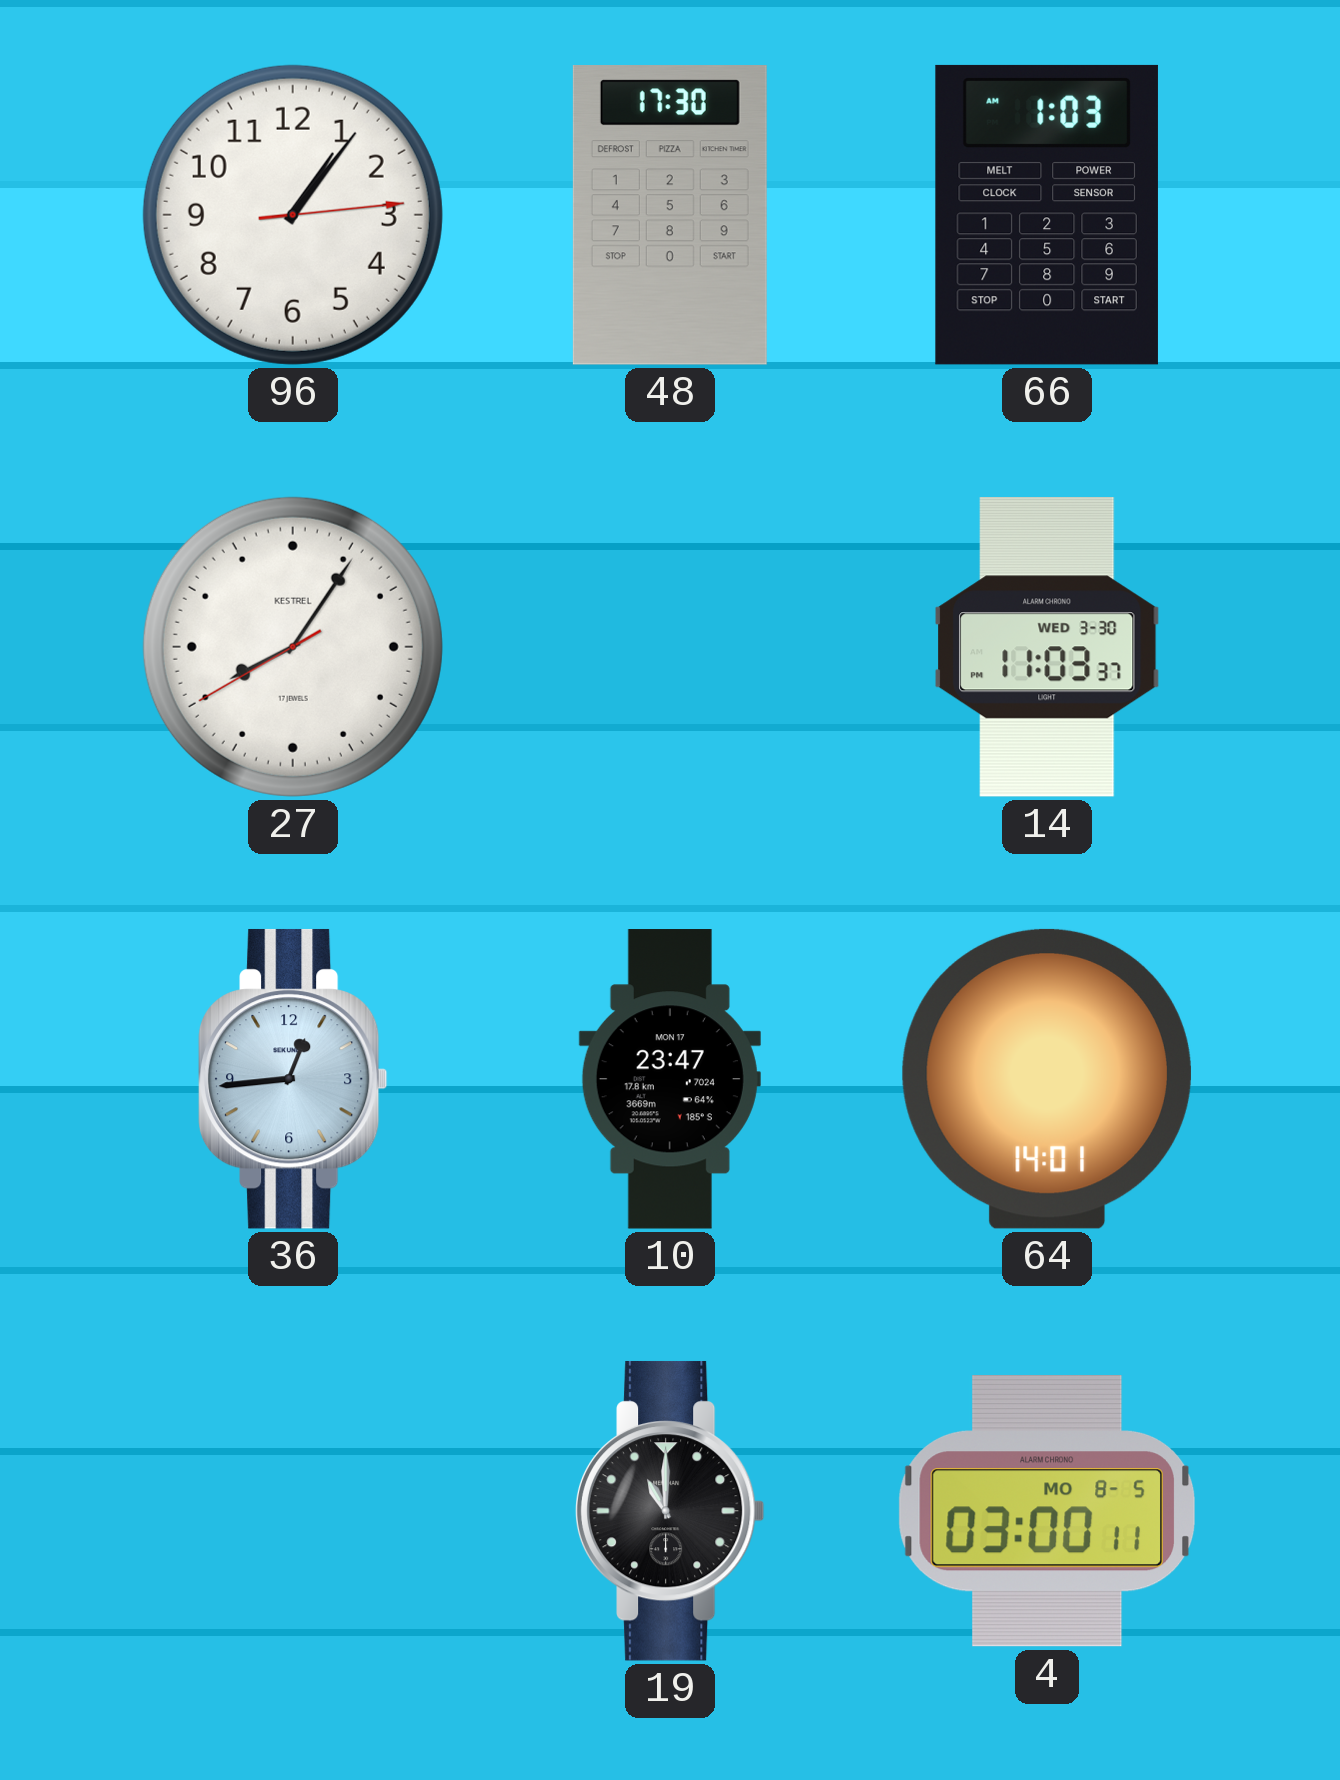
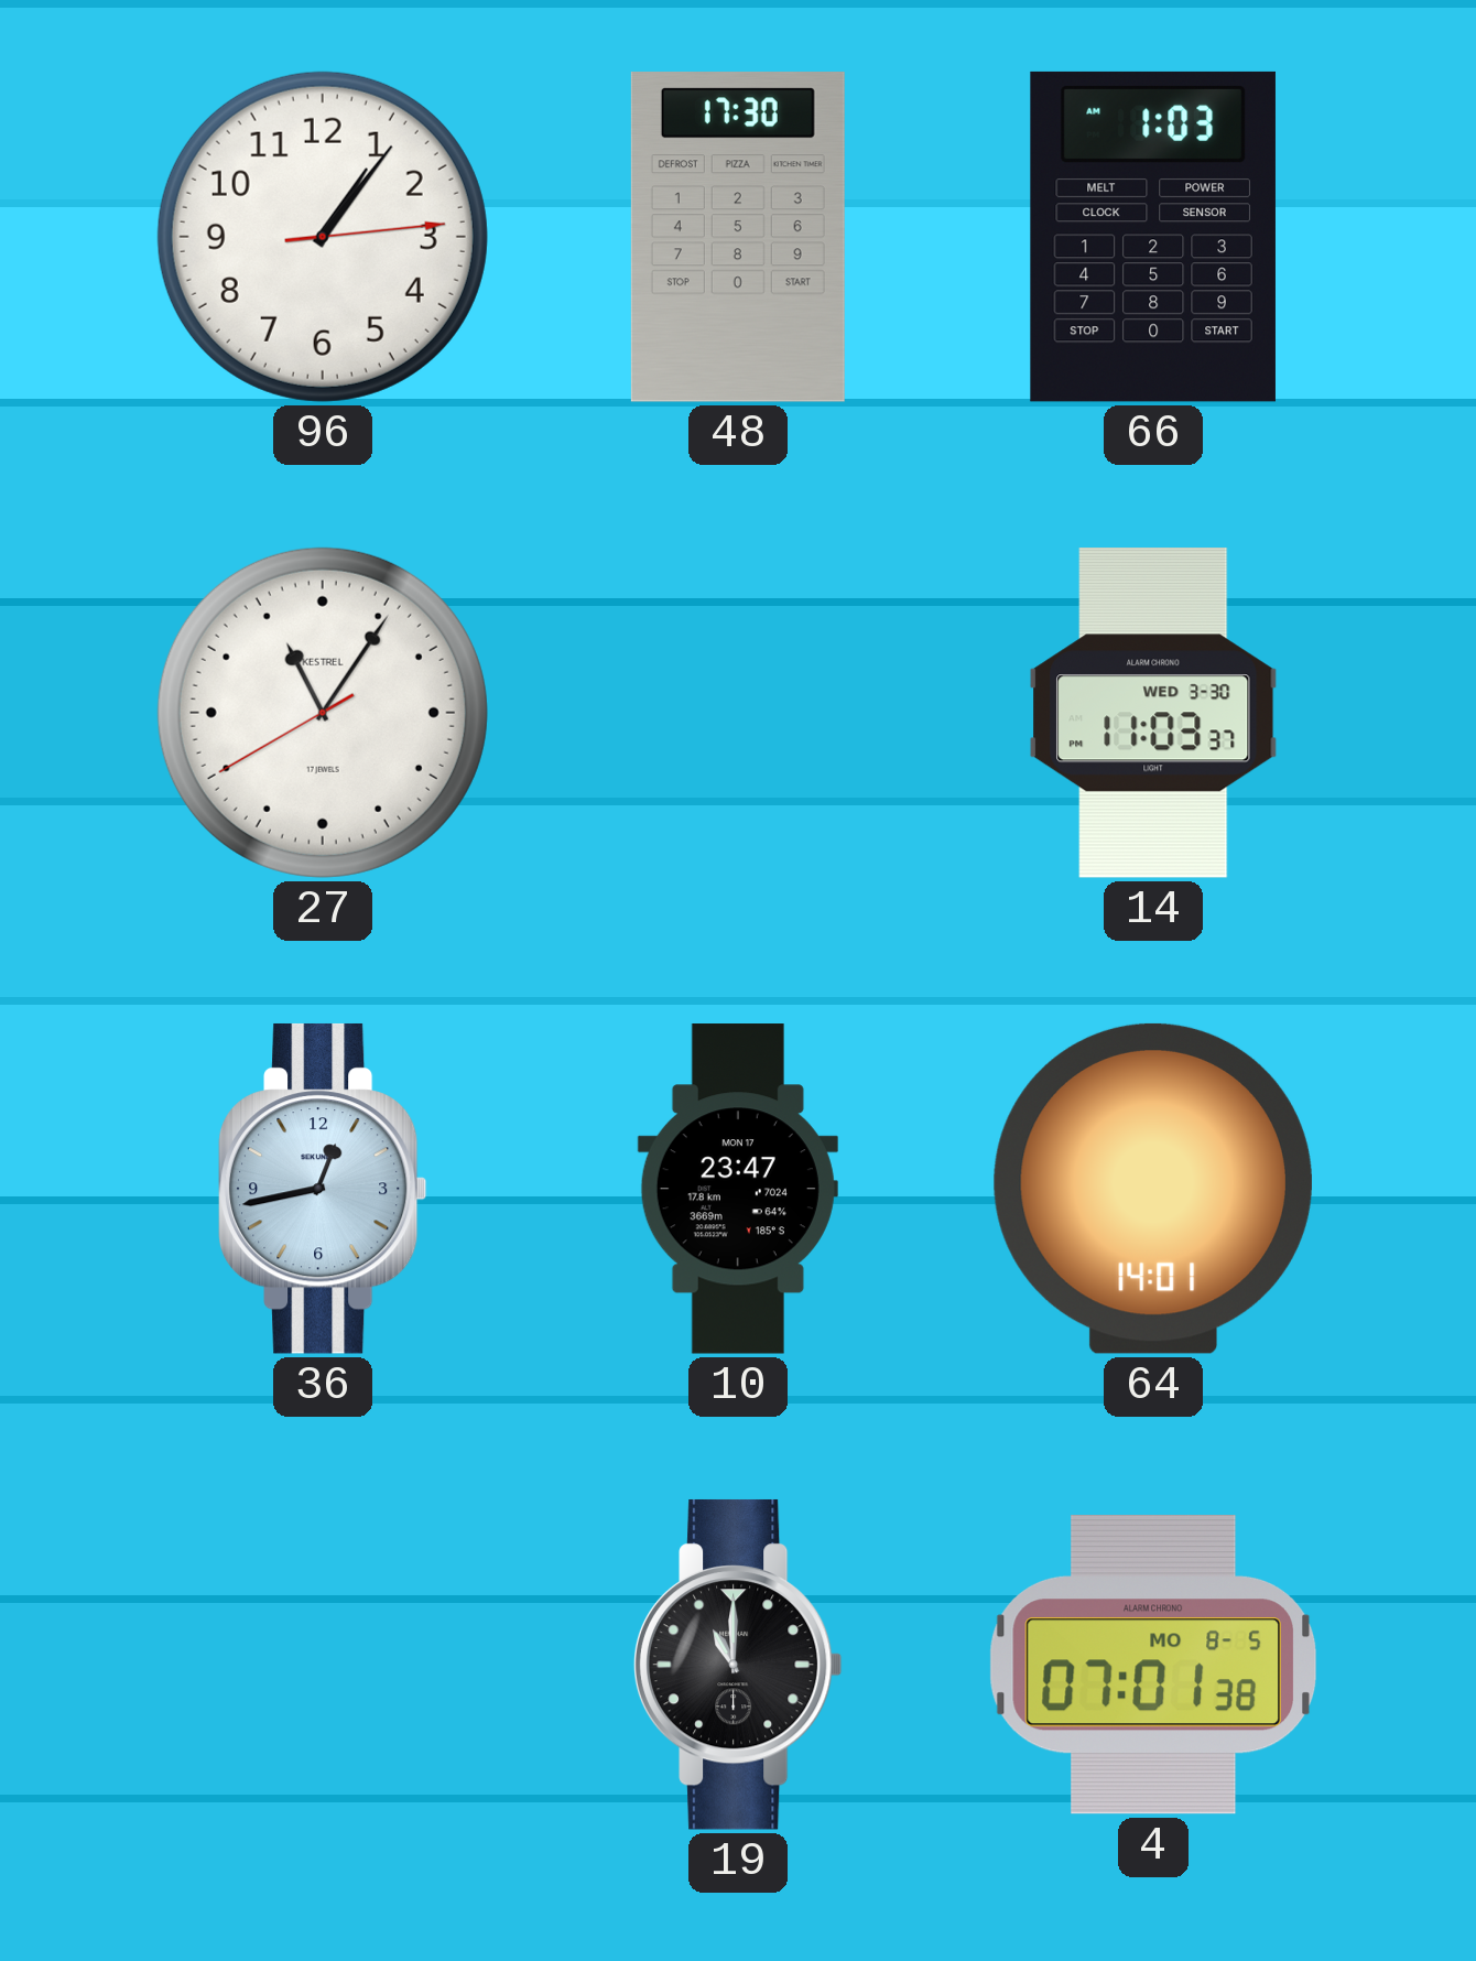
27: 8:05 -> 11:05
36: 12:44 -> 12:43
4: 03:00 -> 07:01
